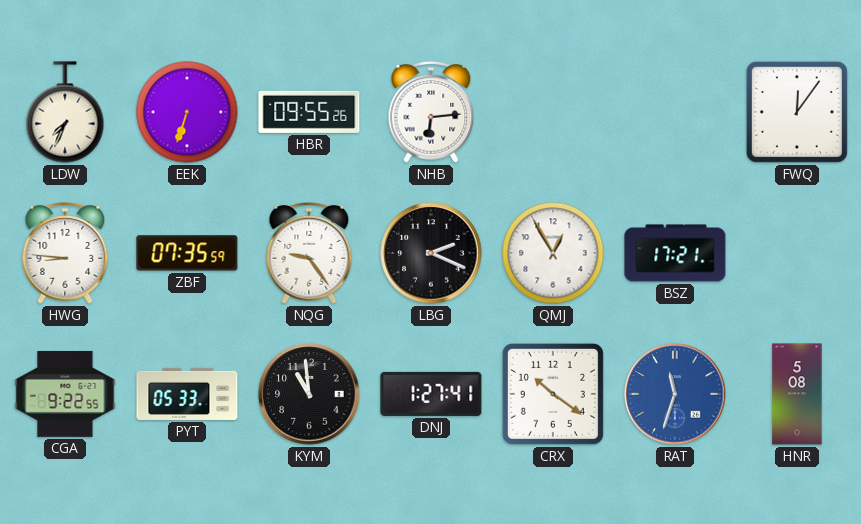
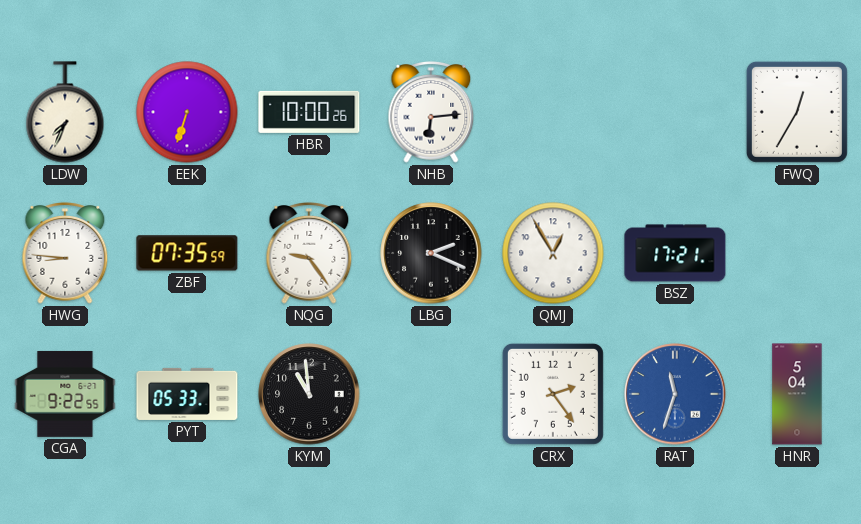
HBR: 09:55 -> 10:00
FWQ: 12:06 -> 12:35
DNJ: 1:27 -> none
CRX: 10:21 -> 2:24
HNR: 5:08 -> 5:04
